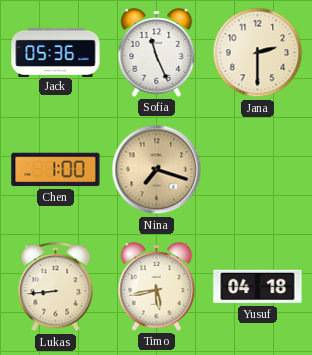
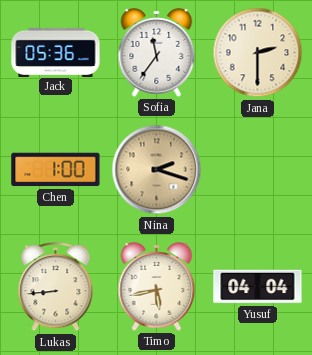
Sofia: 11:26 -> 11:36
Nina: 7:18 -> 2:18
Yusuf: 04:18 -> 04:04
